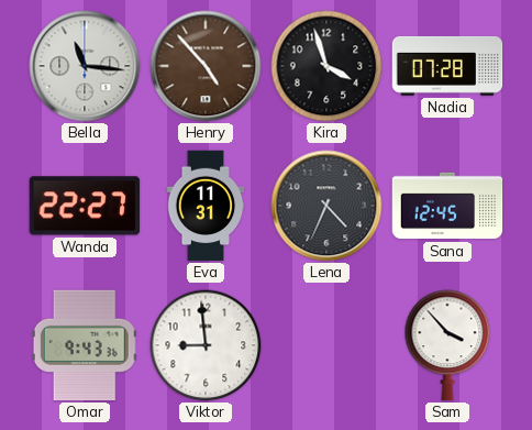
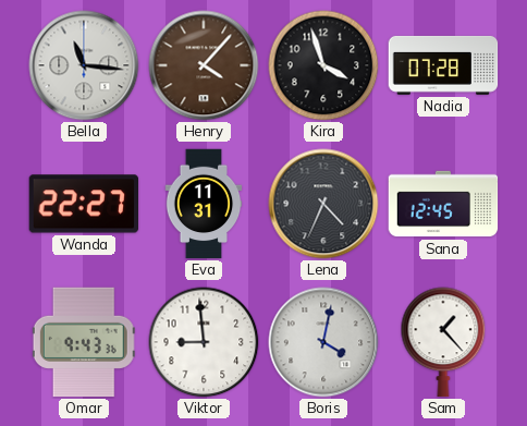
Henry: 4:53 -> 4:07
Boris: none -> 4:02
Sam: 3:53 -> 1:23
